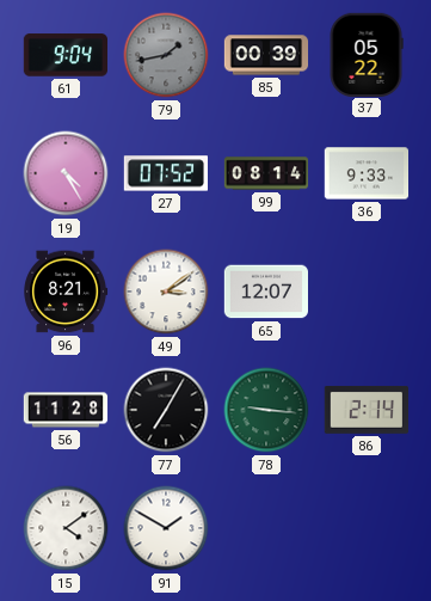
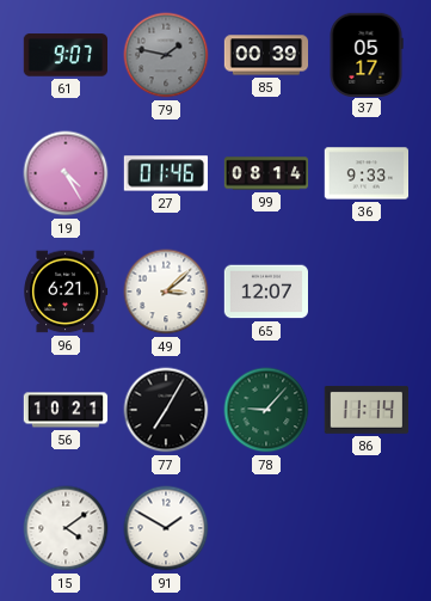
61: 9:04 -> 9:07
79: 1:43 -> 1:47
37: 05:22 -> 05:17
27: 07:52 -> 01:46
96: 8:21 -> 6:21
49: 3:09 -> 3:08
56: 11:28 -> 10:21
78: 9:16 -> 9:07
86: 2:14 -> 11:14
